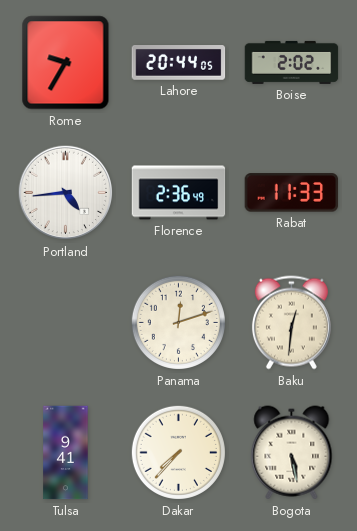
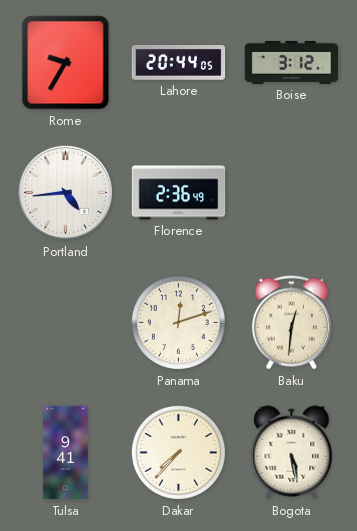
Boise: 2:02 -> 3:12
Rabat: 11:33 -> none
